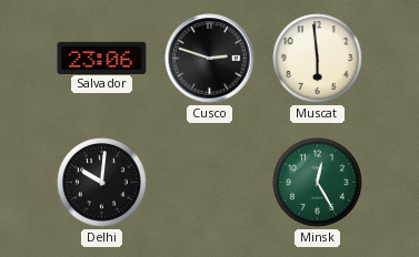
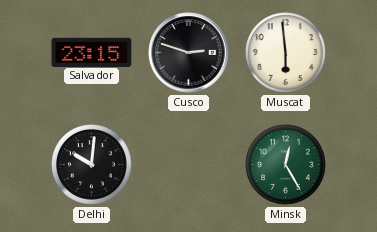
Salvador: 23:06 -> 23:15
